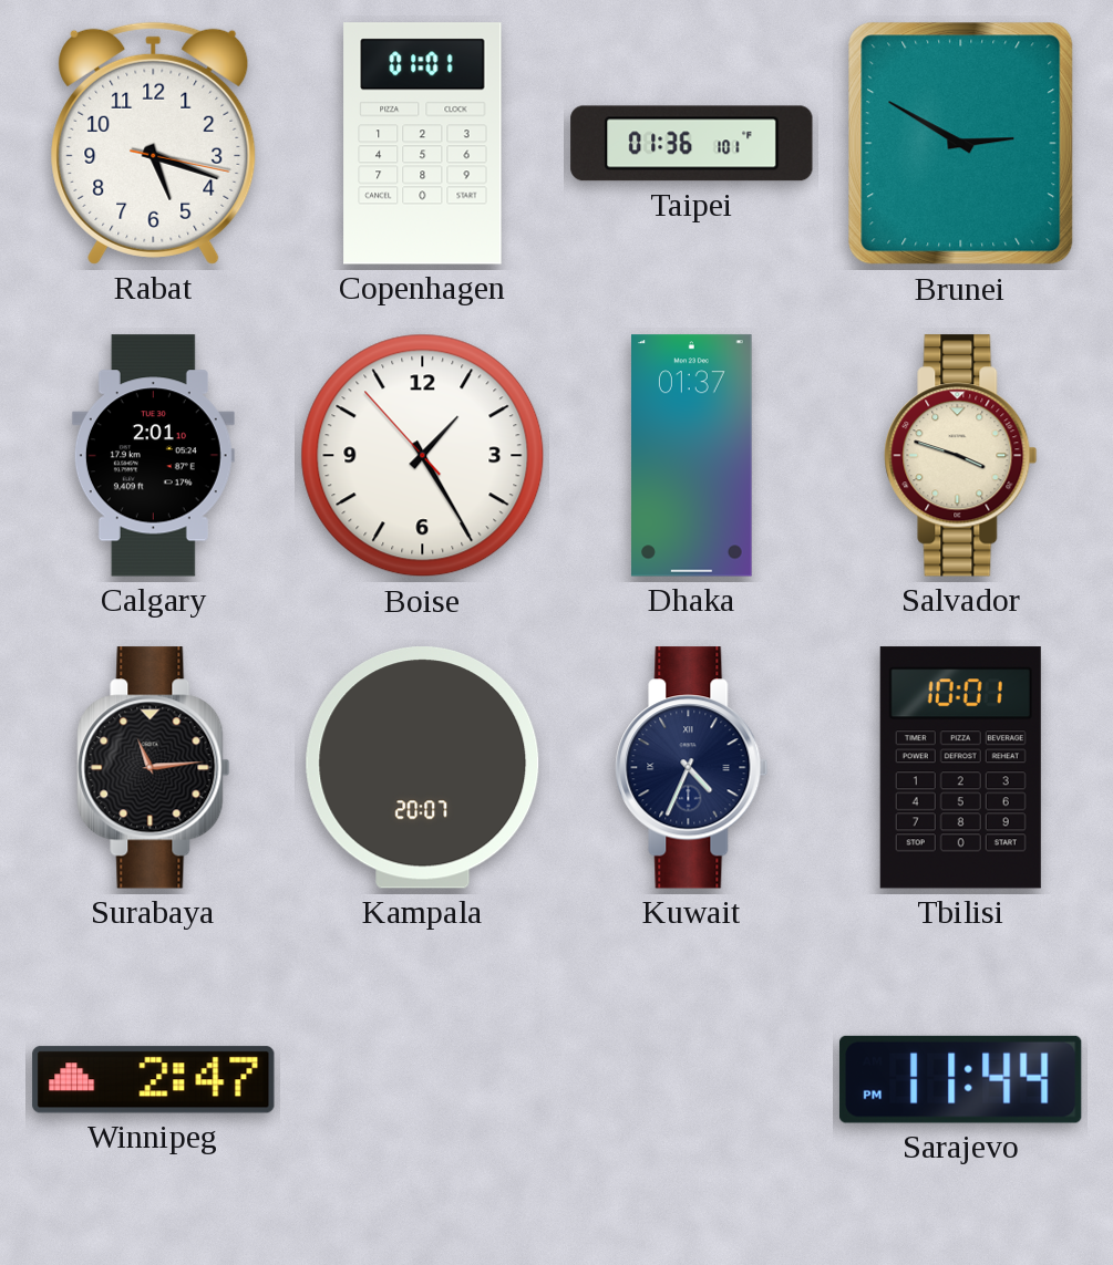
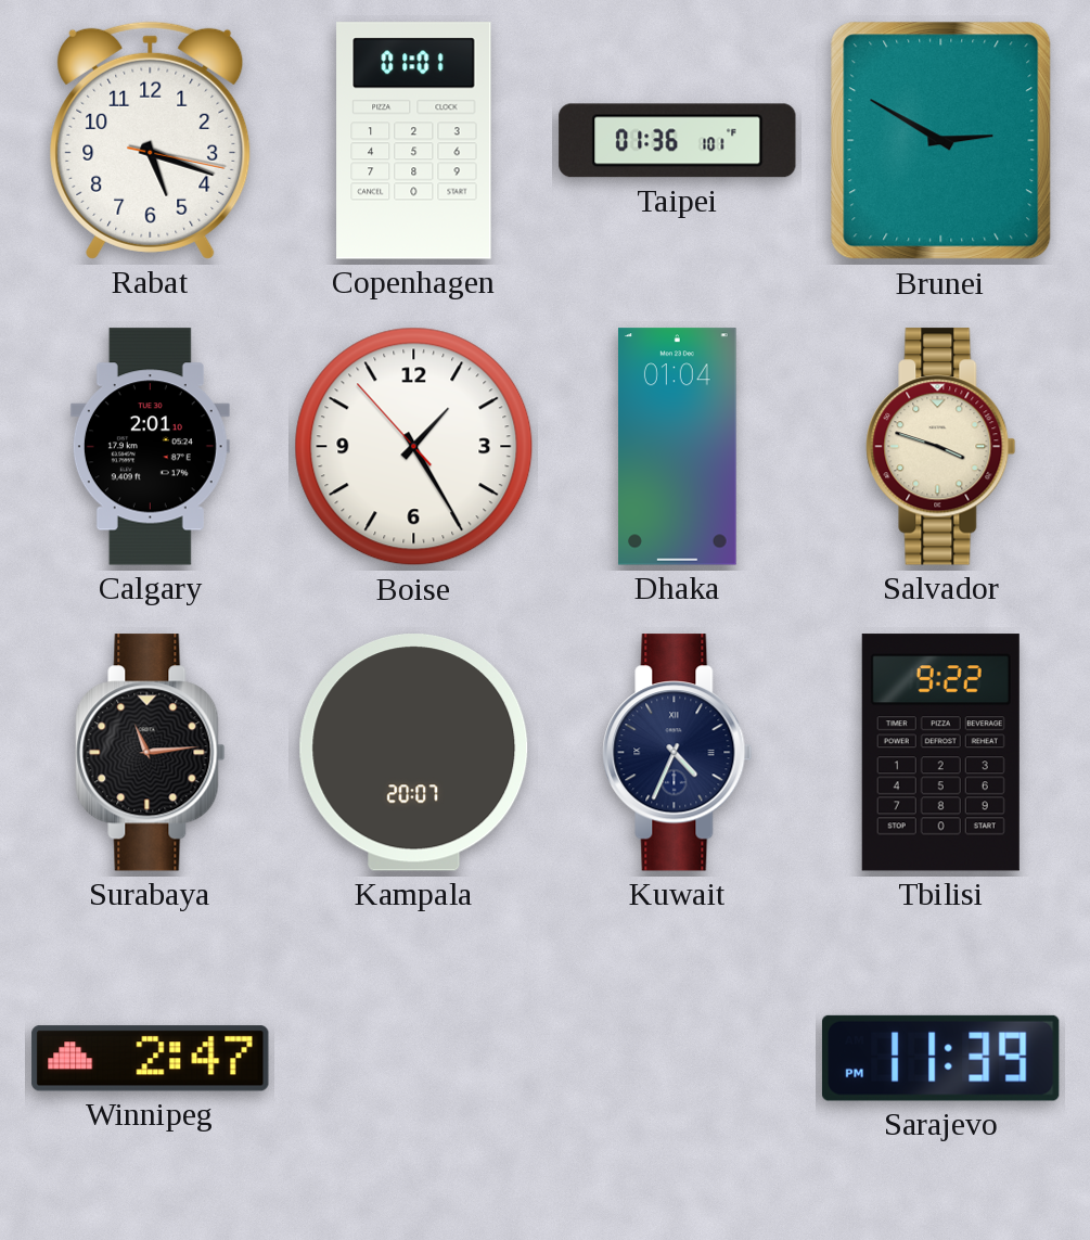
Dhaka: 01:37 -> 01:04
Tbilisi: 10:01 -> 9:22
Sarajevo: 11:44 -> 11:39
